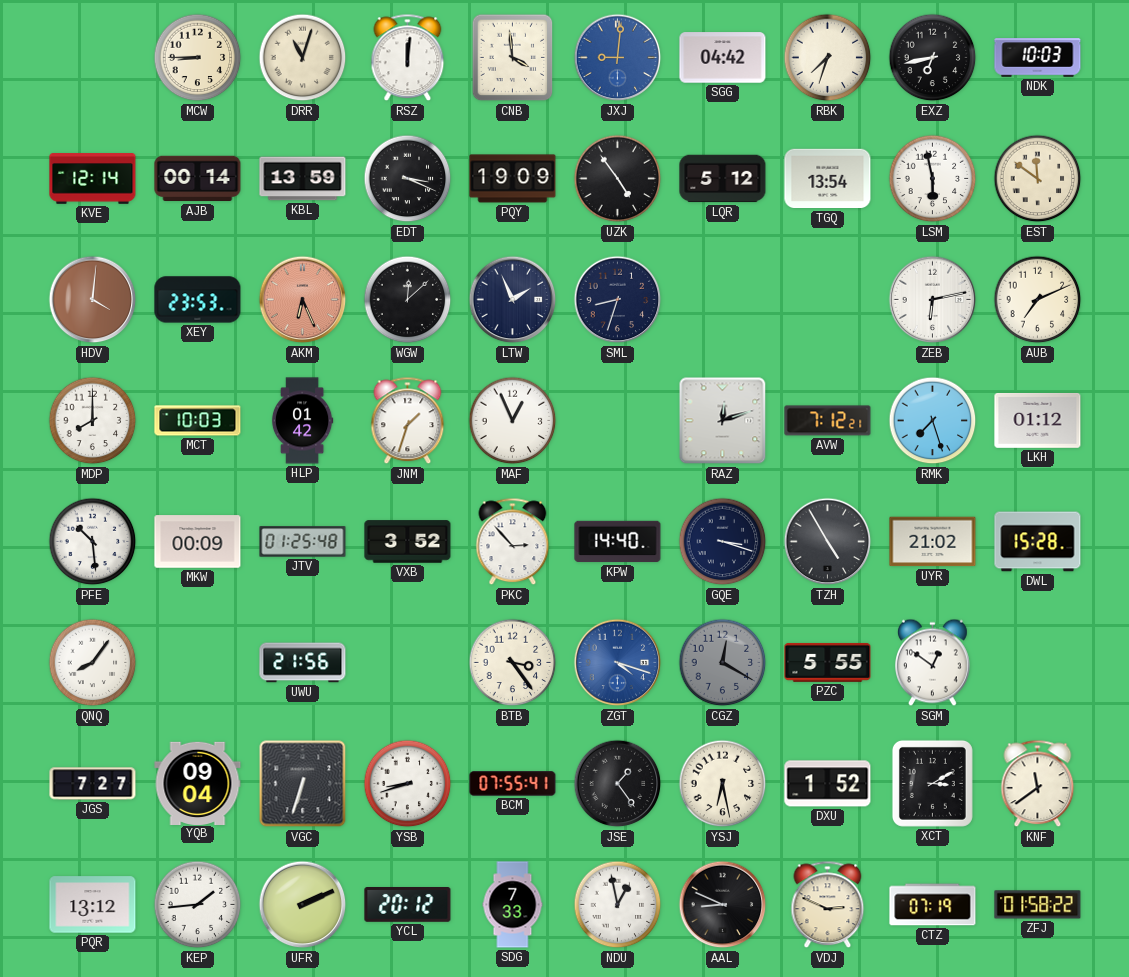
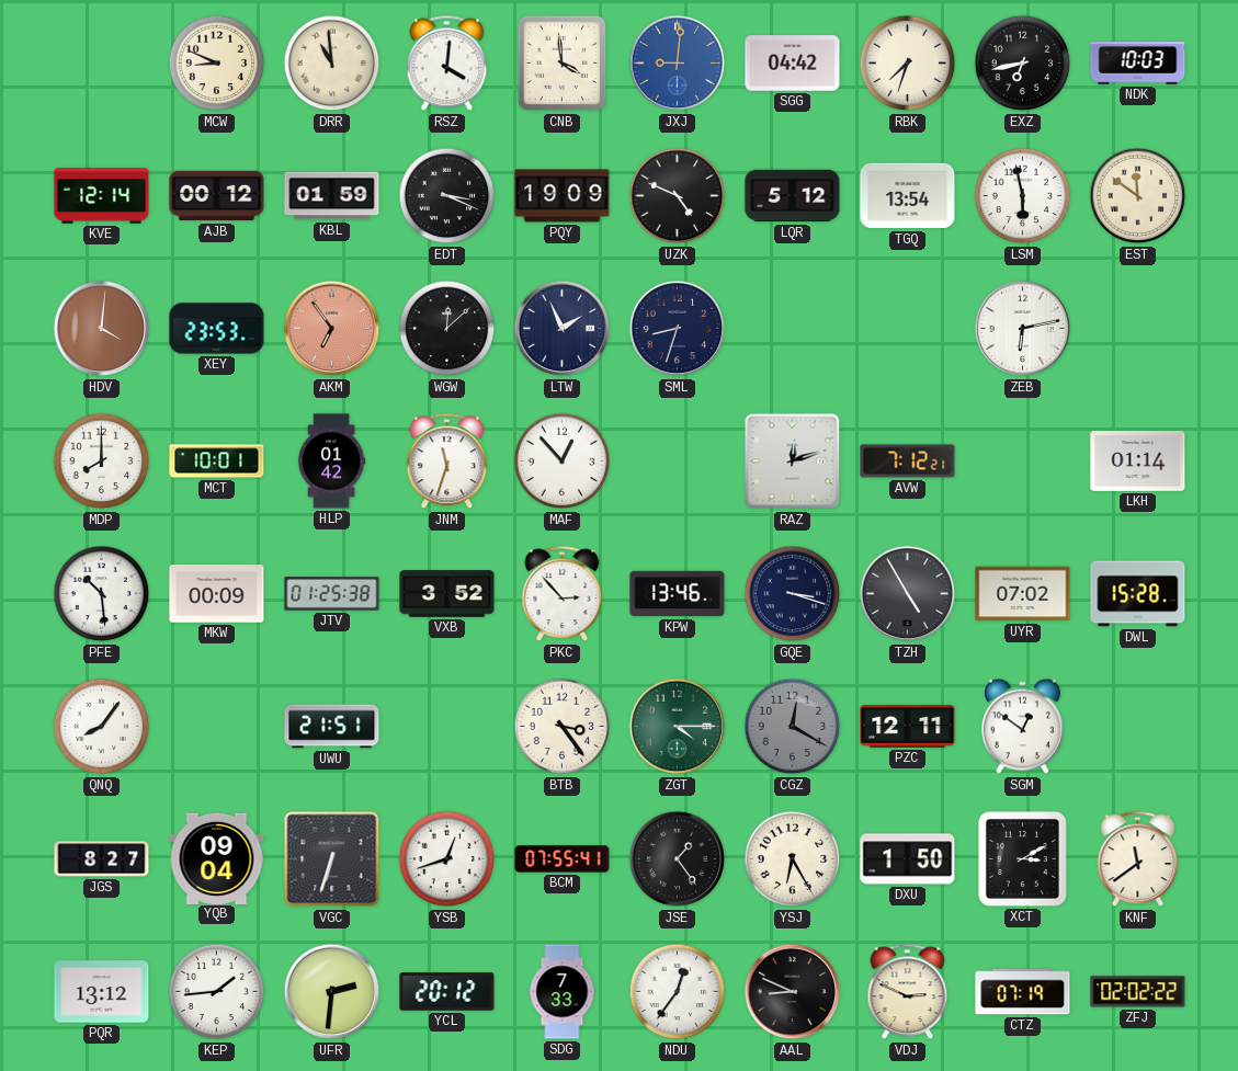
MCW: 8:45 -> 8:49
DRR: 11:03 -> 10:59
RSZ: 12:01 -> 4:01
AJB: 00:14 -> 00:12
KBL: 13:59 -> 01:59
UZK: 4:54 -> 4:49
AKM: 6:26 -> 6:54
AUB: 7:11 -> none
MCT: 10:03 -> 10:01
JNM: 1:33 -> 11:33
MAF: 12:56 -> 12:53
RMK: 7:27 -> none
LKH: 01:12 -> 01:14
JTV: 01:25:48 -> 01:25:38
KPW: 14:40 -> 13:46
UYR: 21:02 -> 07:02
UWU: 21:56 -> 21:51
ZGT: 4:18 -> 4:15
ZGT dial: blue -> green
PZC: 5:55 -> 12:11
JGS: 7:27 -> 8:27
YSB: 8:42 -> 12:42
YSJ: 6:28 -> 6:25
DXU: 1:52 -> 1:50
UFR: 2:11 -> 2:31
NDU: 12:58 -> 12:36
ZFJ: 01:58 -> 02:02
